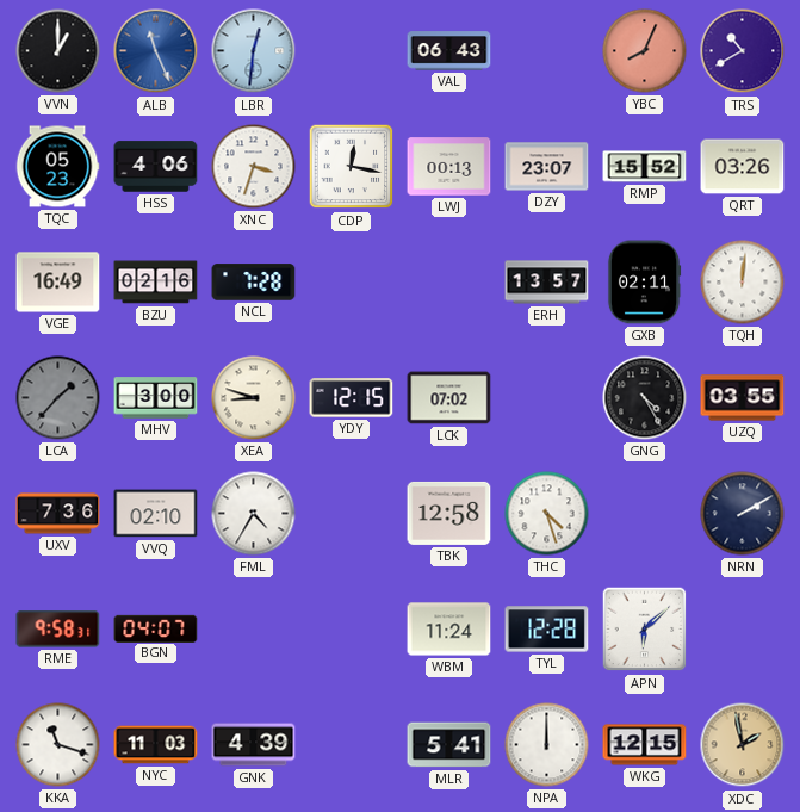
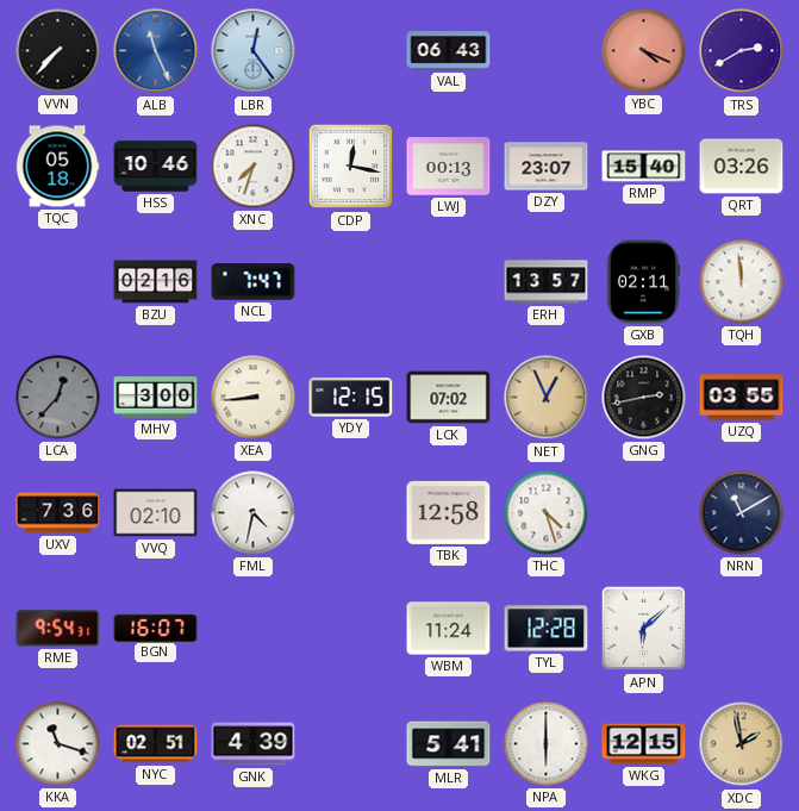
VVN: 1:00 -> 7:37
LBR: 12:31 -> 12:24
YBC: 8:04 -> 4:19
TRS: 10:40 -> 2:40
TQC: 05:23 -> 05:18
HSS: 4:06 -> 10:46
XNC: 3:33 -> 7:33
RMP: 15:52 -> 15:40
VGE: 16:49 -> none
NCL: 7:28 -> 7:47
TQH: 12:01 -> 11:59
LCA: 1:37 -> 12:37
XEA: 8:48 -> 8:44
NET: none -> 12:56
GNG: 4:25 -> 2:43
FML: 4:35 -> 4:32
NRN: 2:10 -> 11:10
RME: 9:58 -> 9:54
BGN: 04:07 -> 16:07
NYC: 11:03 -> 02:51
NPA: 12:00 -> 6:00
